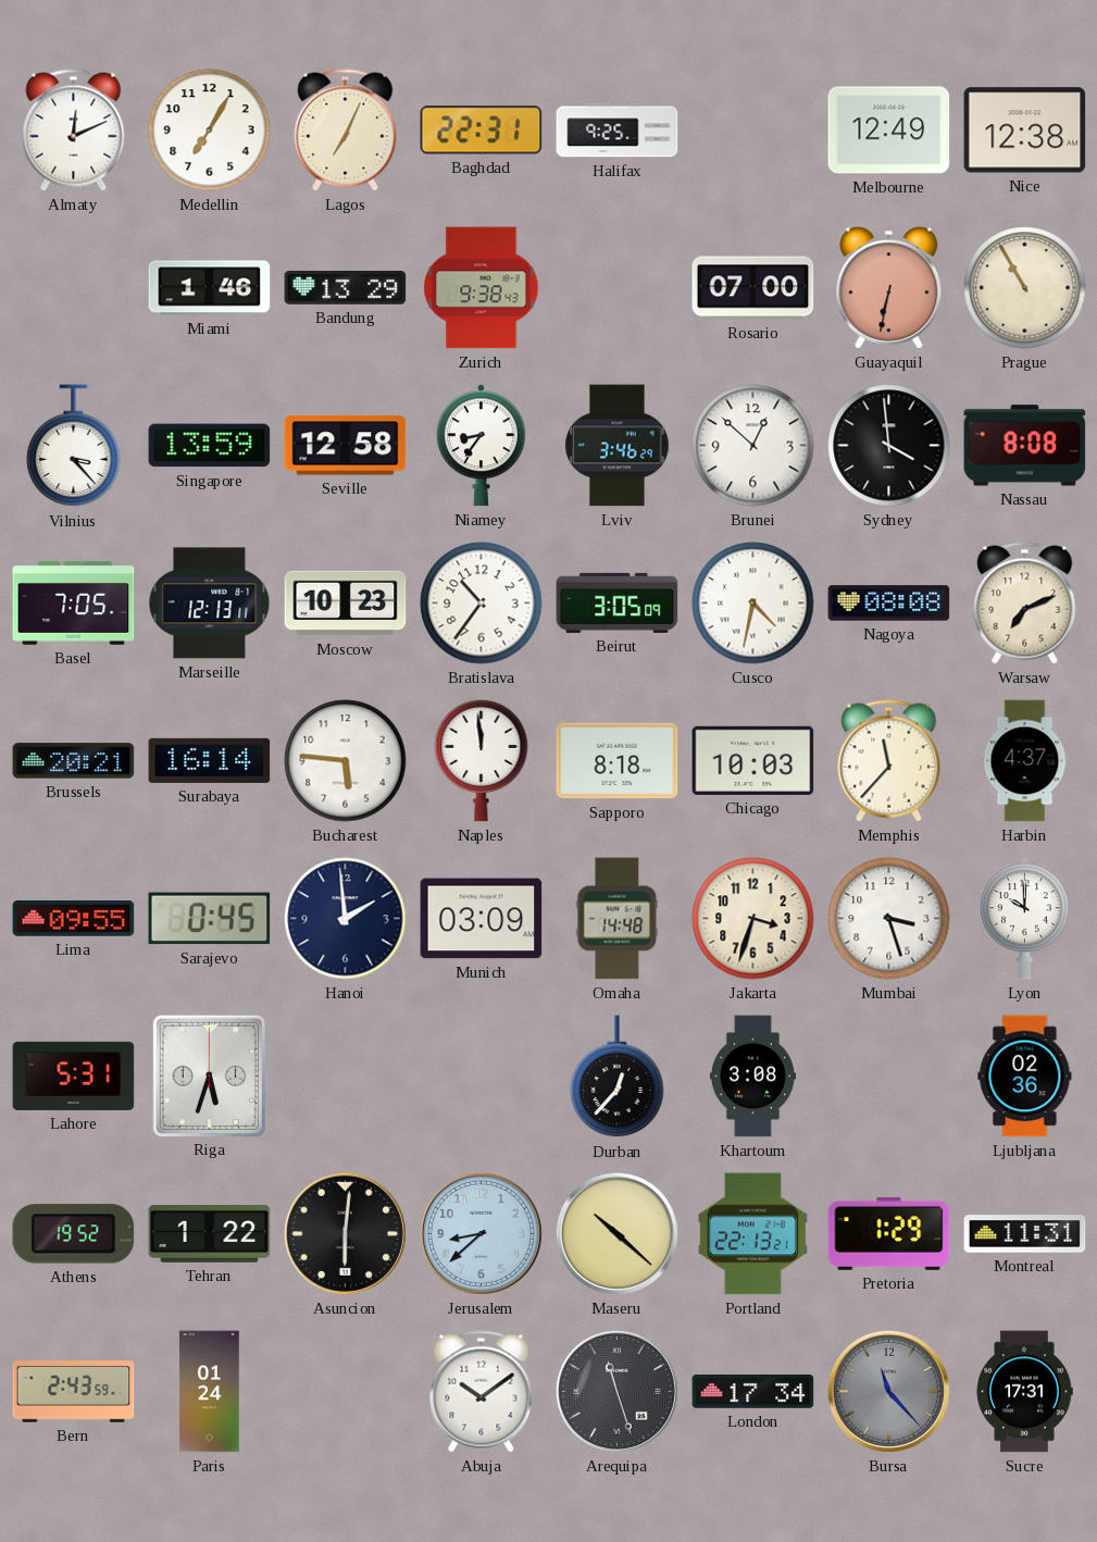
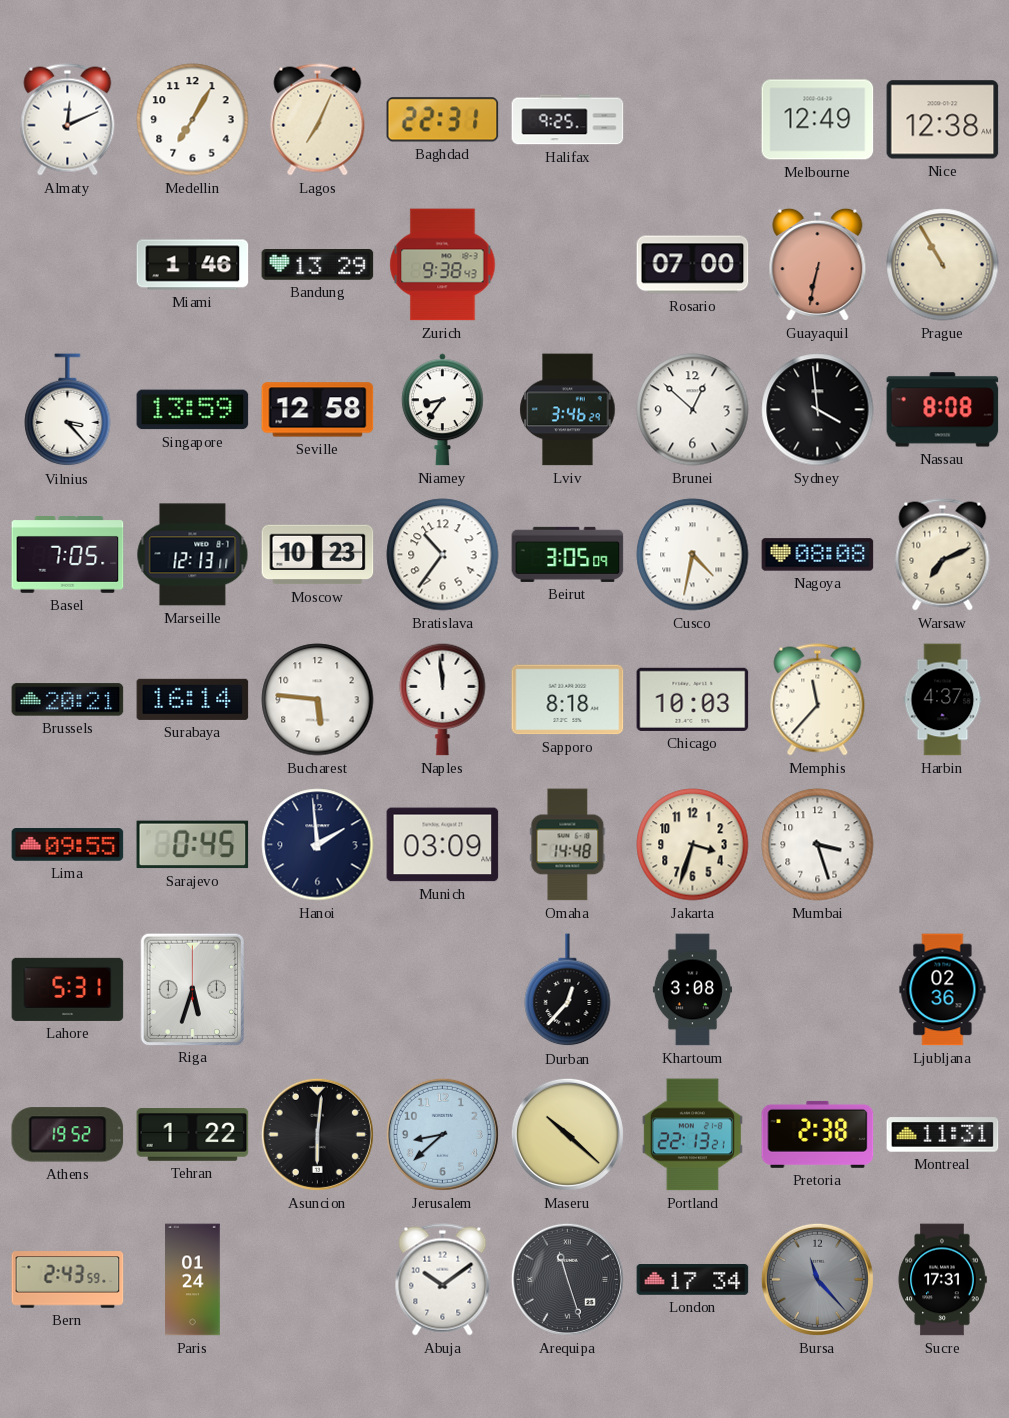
Lyon: 10:00 -> none
Pretoria: 1:29 -> 2:38
